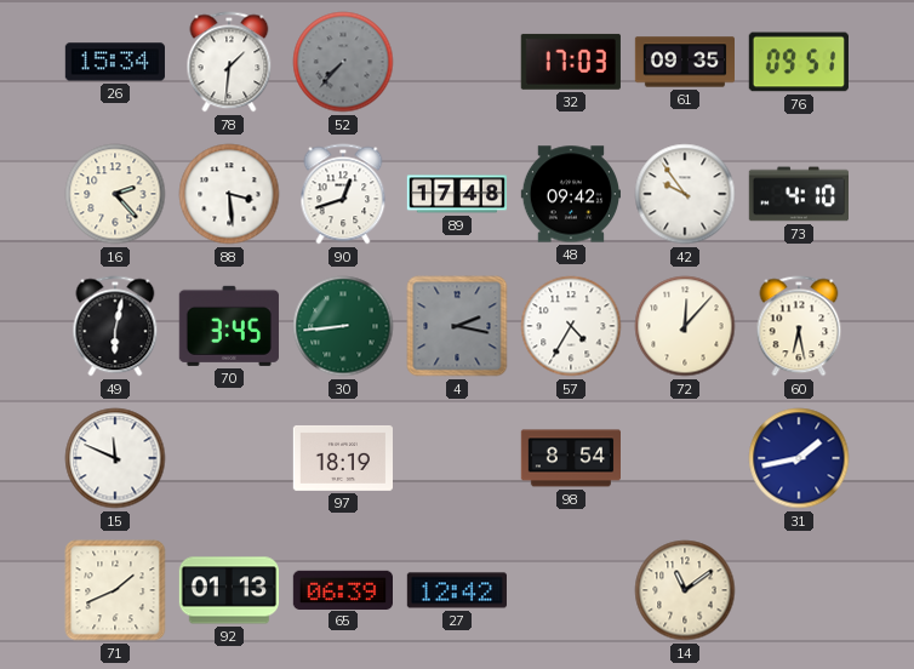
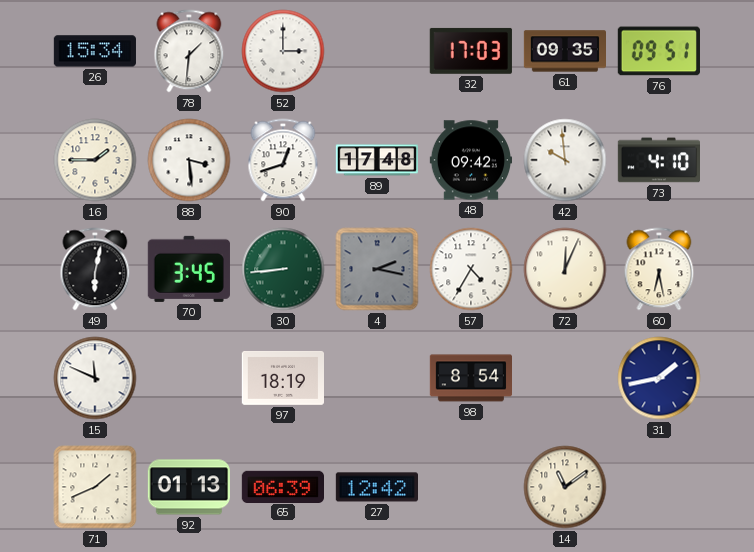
52: 7:37 -> 3:00
52 dial: grey -> white
16: 2:23 -> 1:45
42: 9:54 -> 9:59
72: 12:07 -> 12:04
